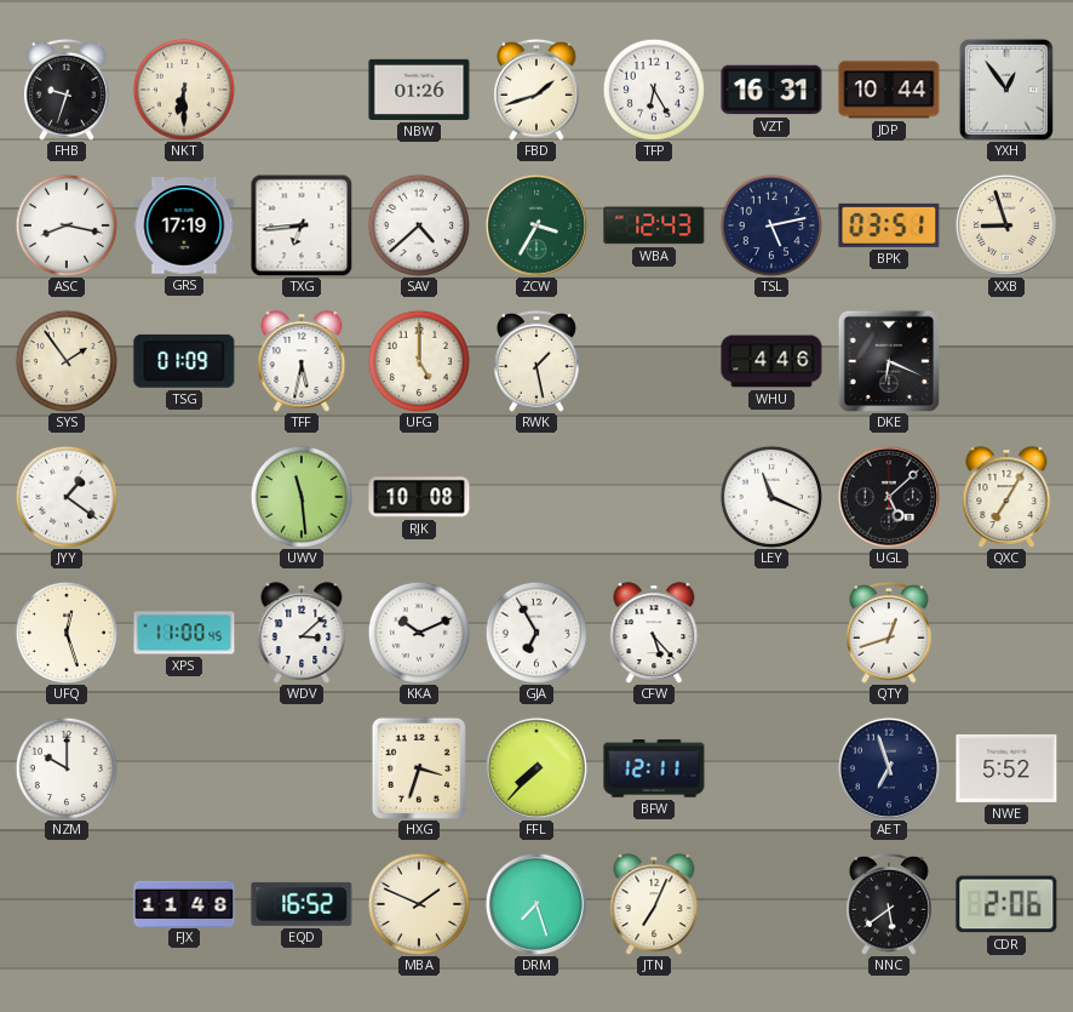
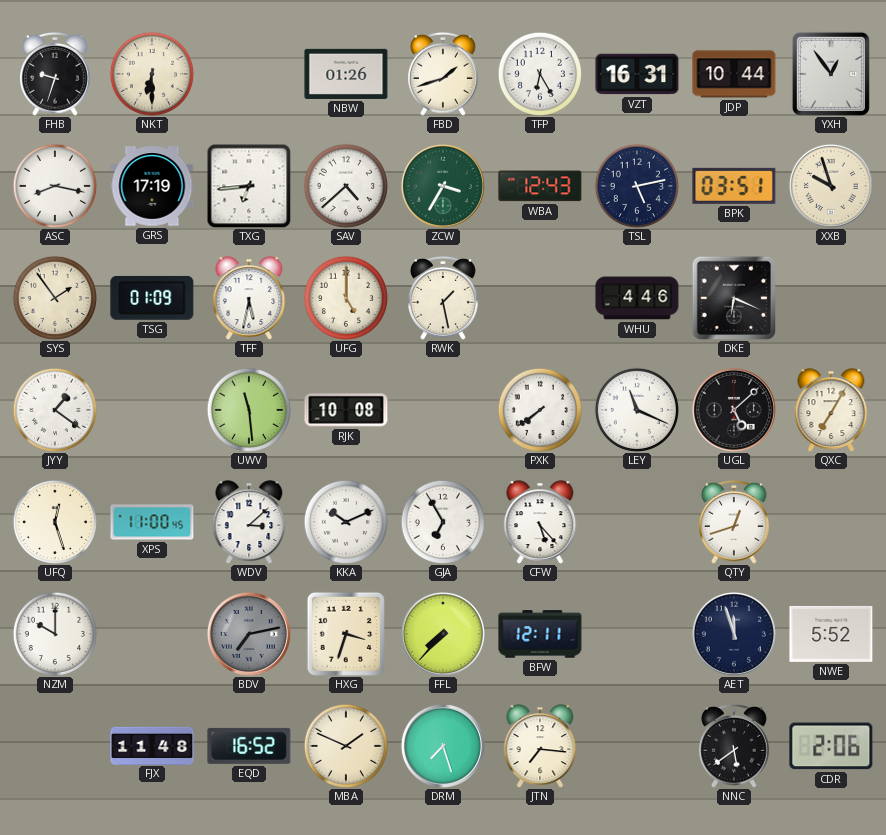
XXB: 8:57 -> 9:57
PXK: none -> 7:39
BDV: none -> 7:13
AET: 6:57 -> 11:57
JTN: 7:04 -> 7:16
